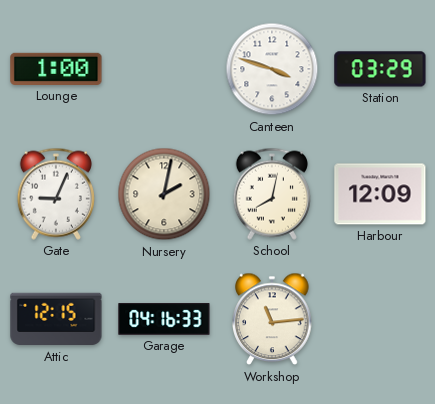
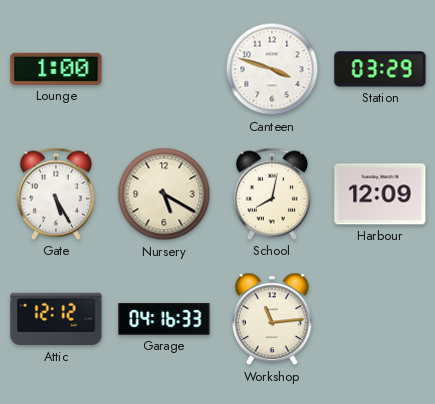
Gate: 9:04 -> 5:25
Nursery: 2:02 -> 5:20
Attic: 12:15 -> 12:12
